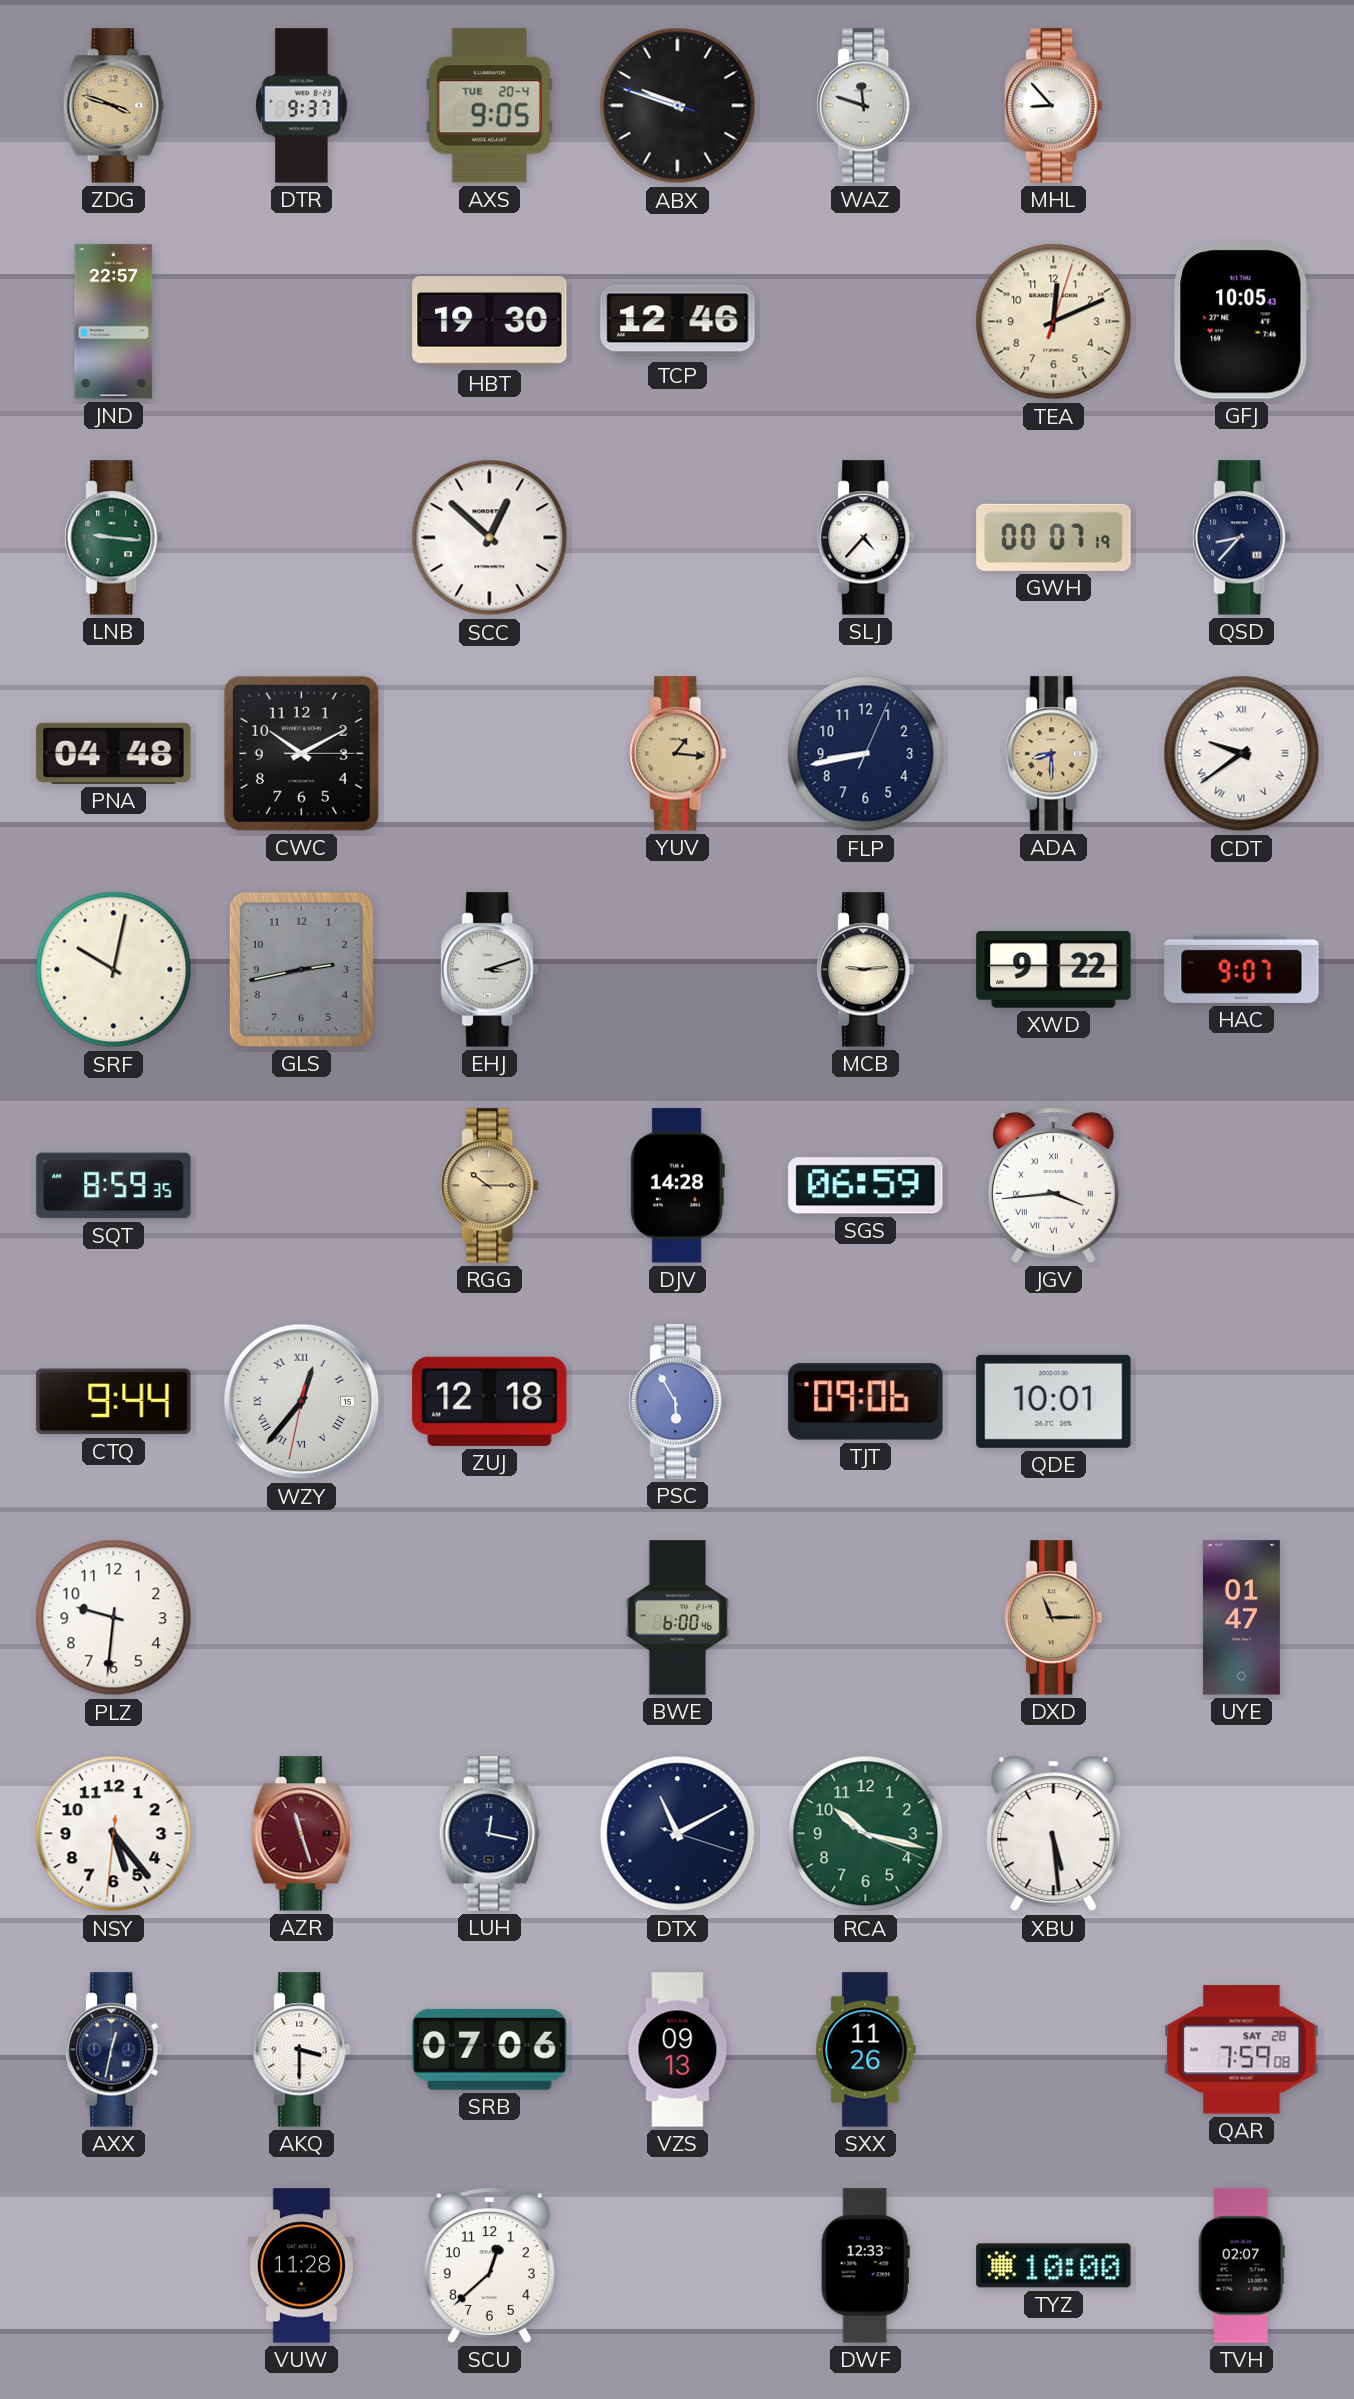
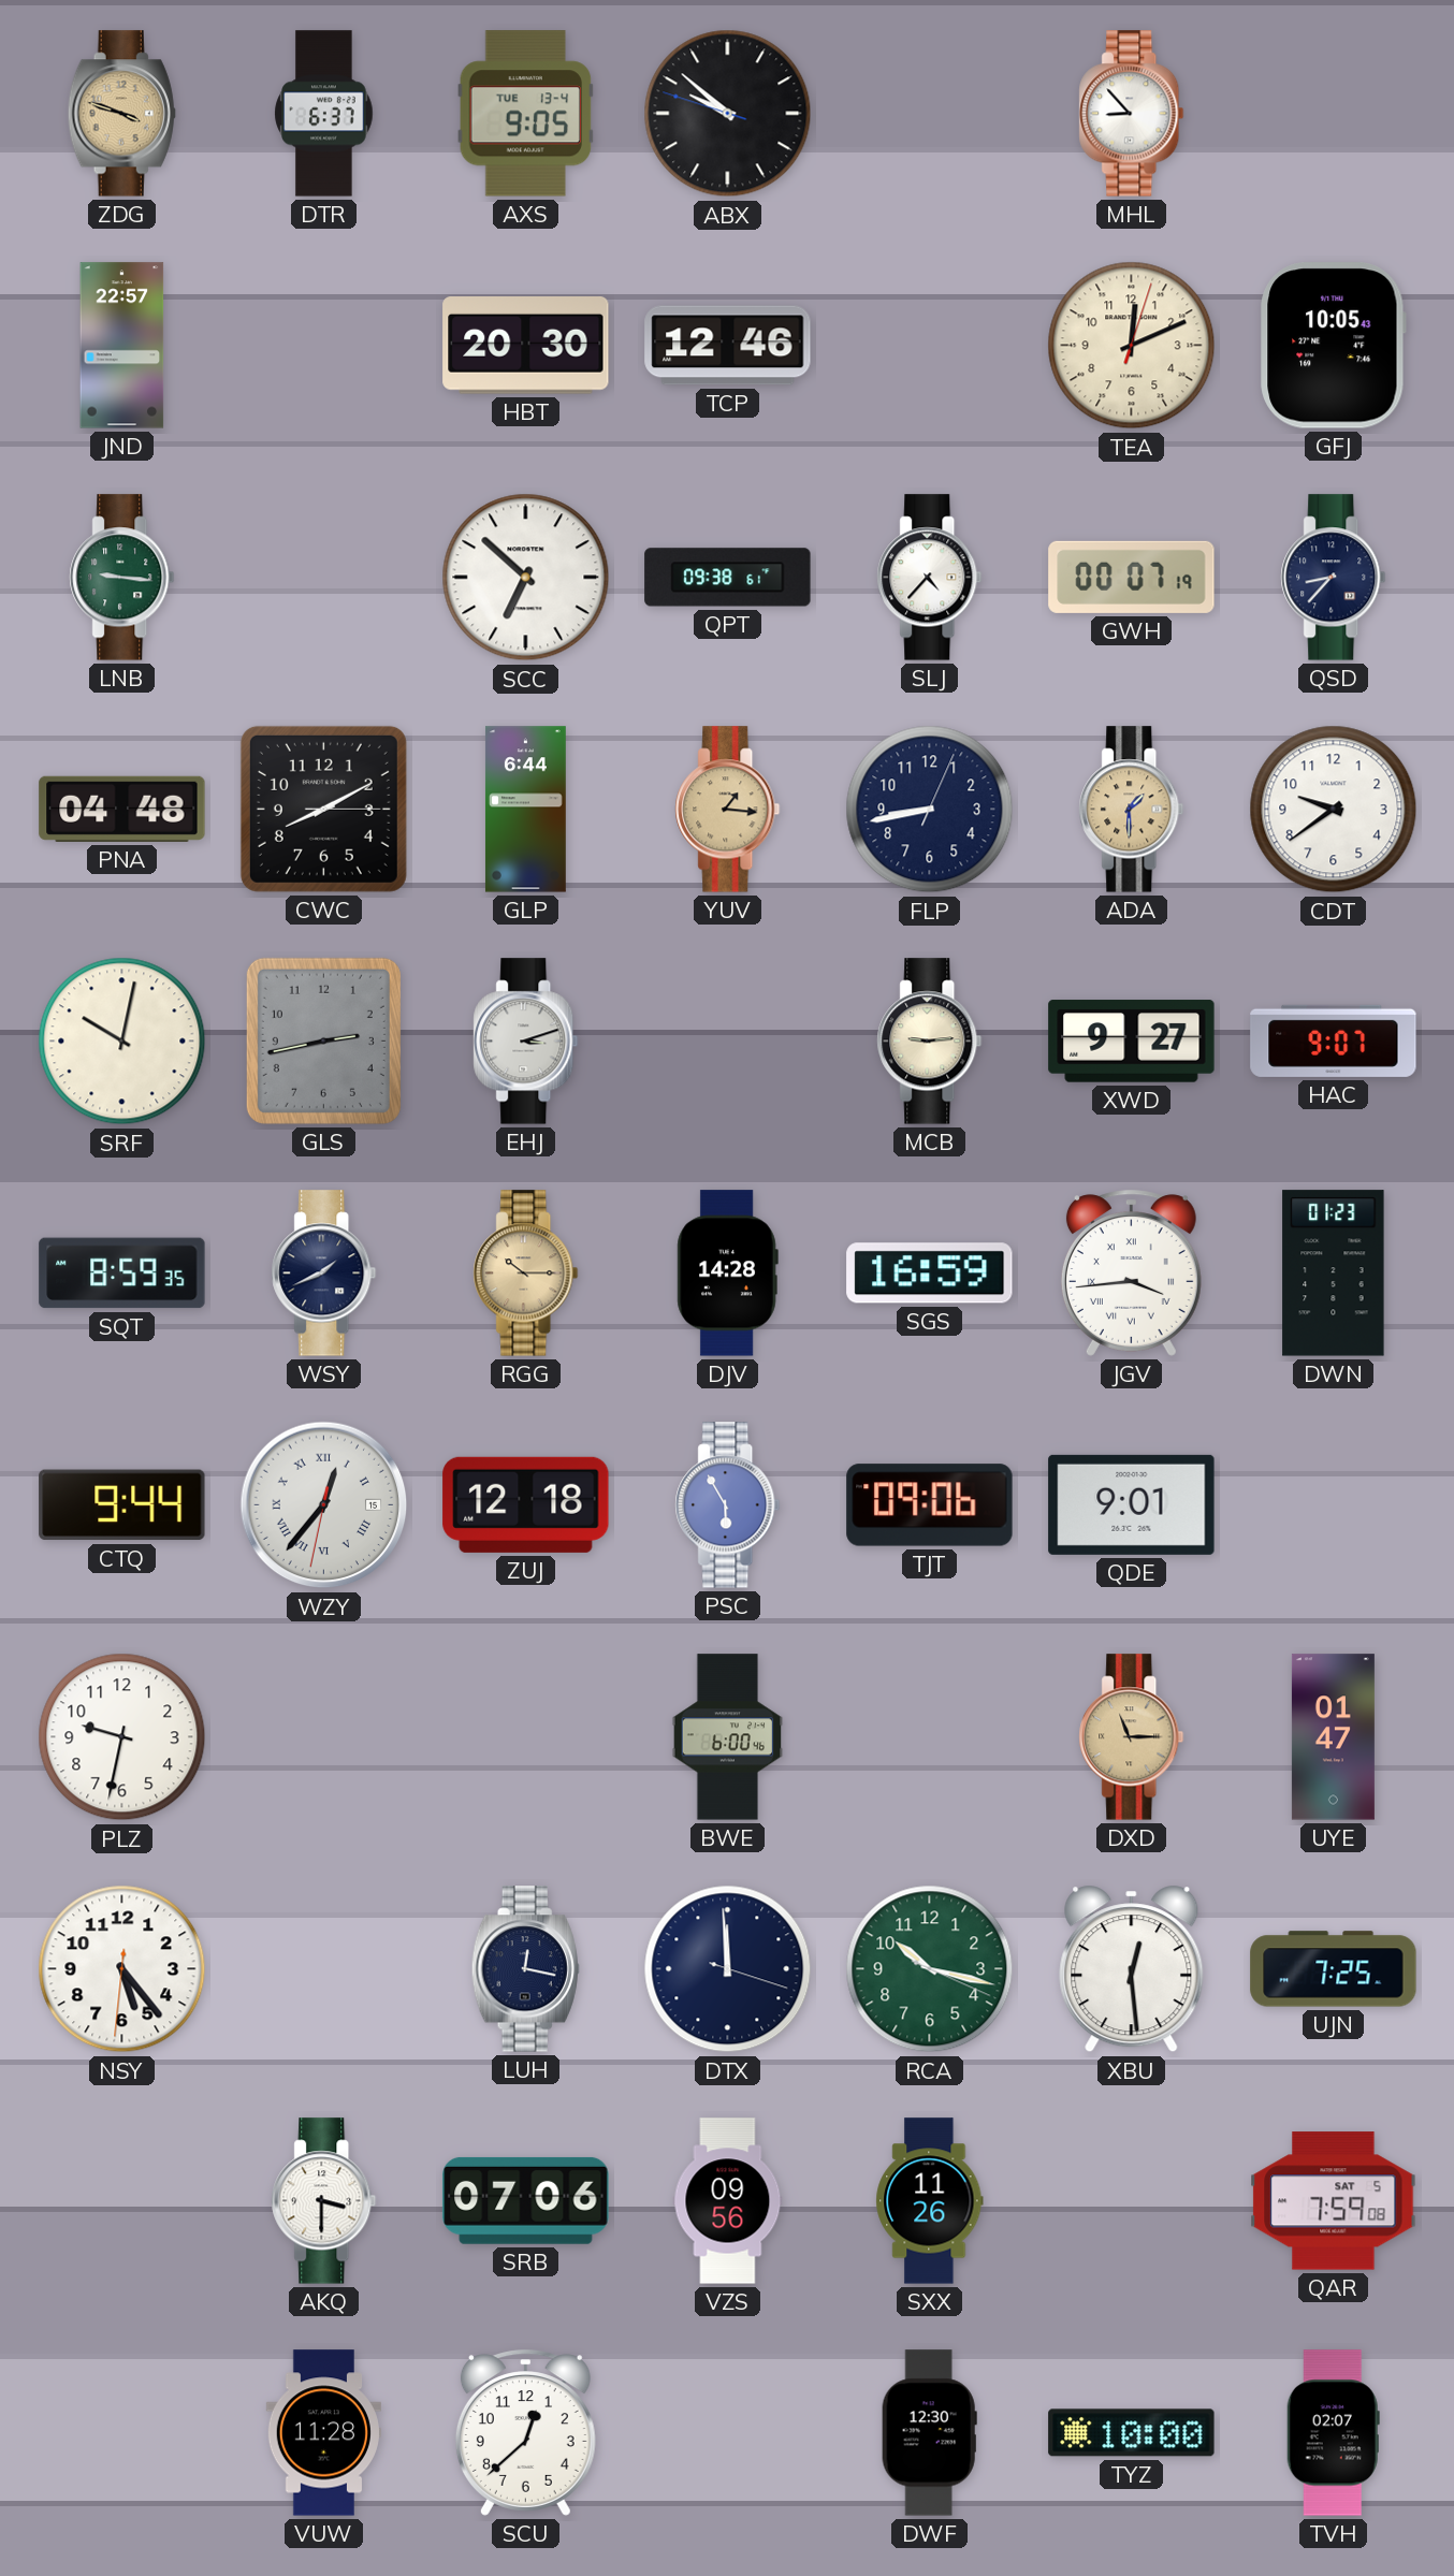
DTR: 9:37 -> 6:37
AXS date: TUE 20-4 -> TUE 13-4
ABX: 9:47 -> 9:51
WAZ: 11:48 -> none
HBT: 19:30 -> 20:30
SCC: 12:52 -> 6:52
QPT: none -> 09:38
CWC: 10:10 -> 8:10
GLP: none -> 6:44
ADA: 8:30 -> 1:30
CDT numerals: Roman -> Arabic
XWD: 9:22 -> 9:27
WSY: none -> 1:41
SGS: 06:59 -> 16:59
DWN: none -> 01:23
QDE: 10:01 -> 9:01
PLZ: 9:31 -> 9:32
AZR: 11:27 -> none
DTX: 11:10 -> 11:59
XBU: 5:29 -> 12:29
UJN: none -> 7:25
AXX: 12:32 -> none
VZS: 09:13 -> 09:56
QAR date: SAT 28 -> SAT 5
DWF: 12:33 -> 12:30
